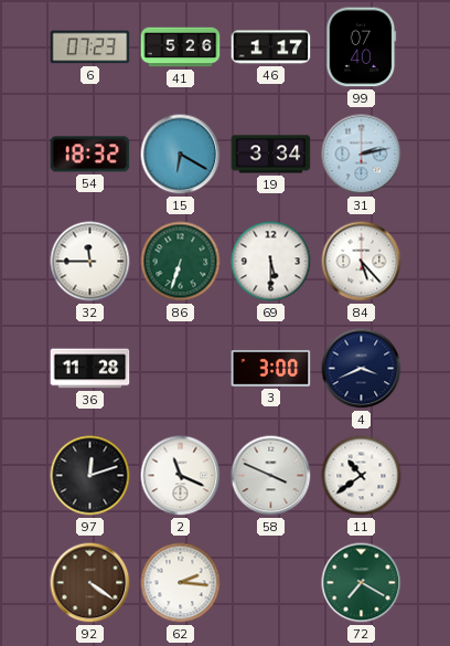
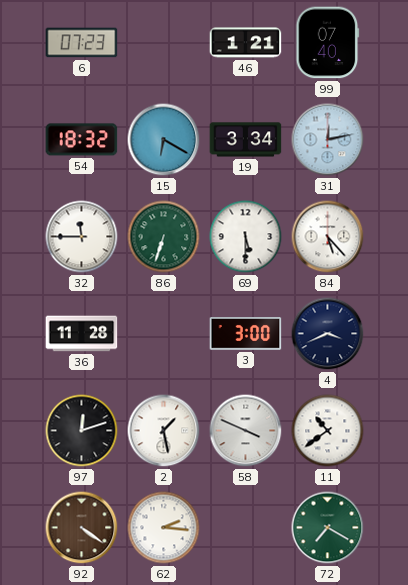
41: 5:26 -> none
46: 1:17 -> 1:21
31: 2:13 -> 12:13
2: 11:19 -> 1:28
